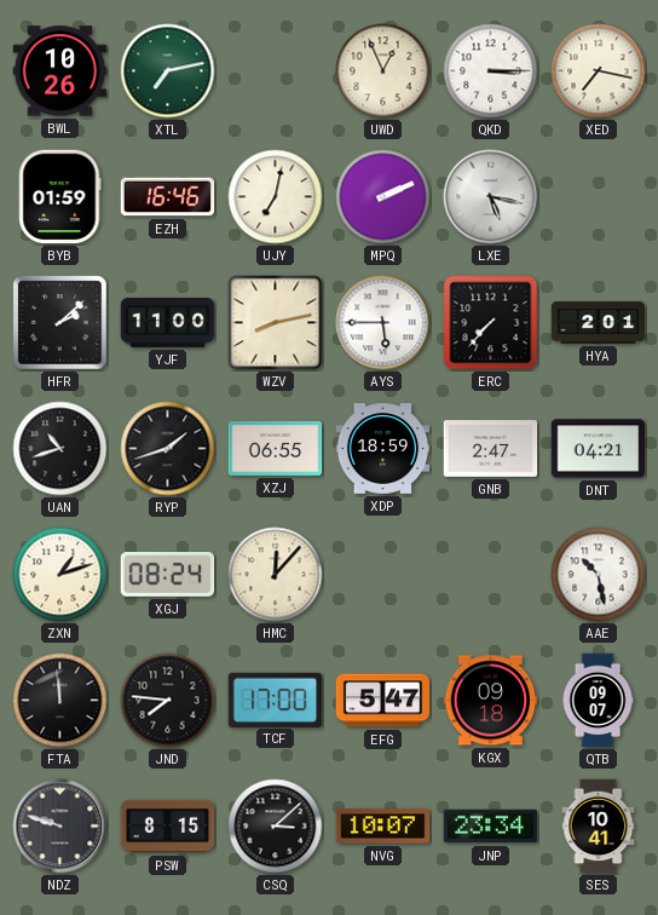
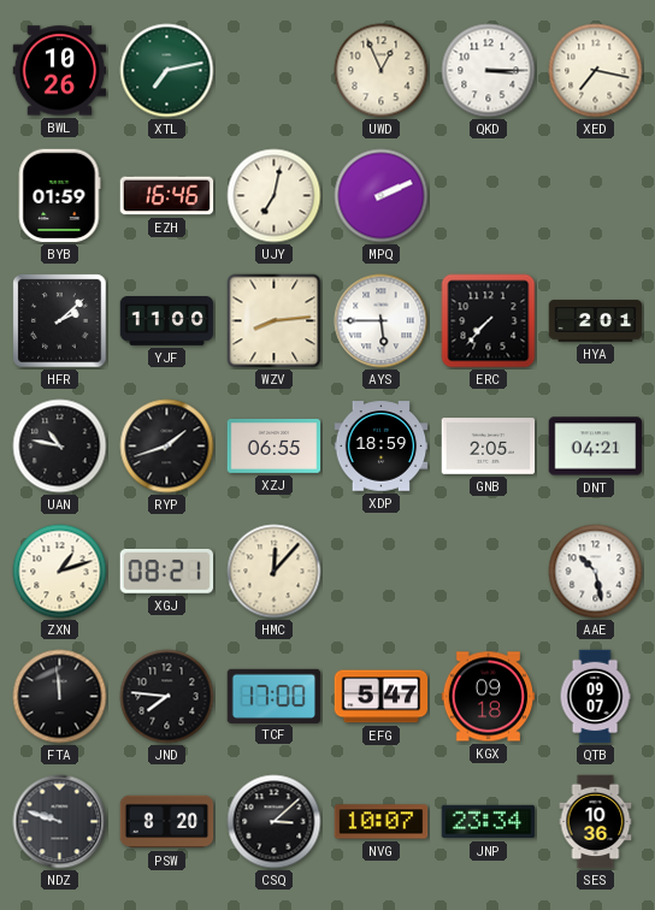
LXE: 5:17 -> none
WZV: 8:13 -> 8:14
UAN: 10:42 -> 10:47
GNB: 2:47 -> 2:05
XGJ: 08:24 -> 08:21
PSW: 8:15 -> 8:20
SES: 10:41 -> 10:36
